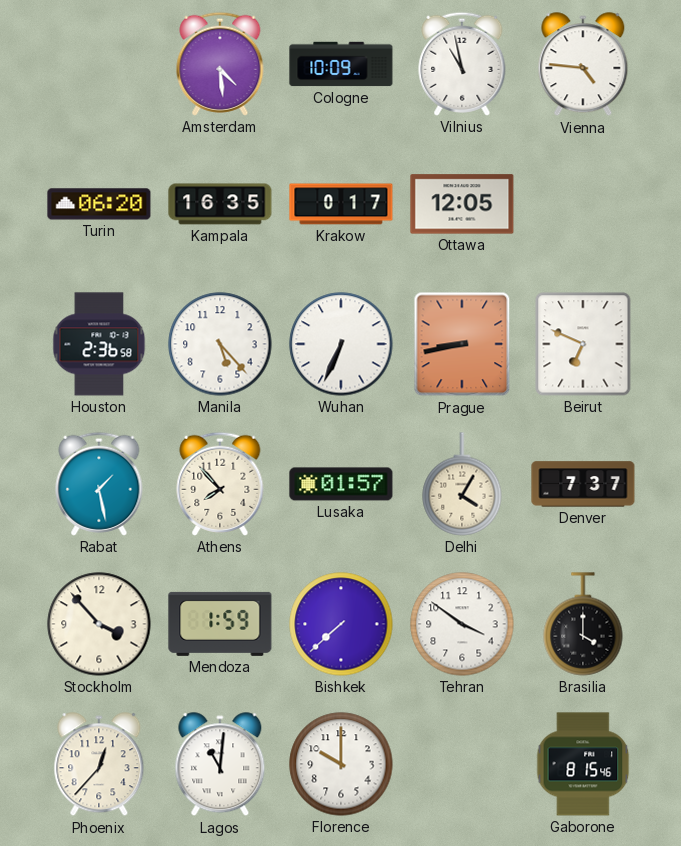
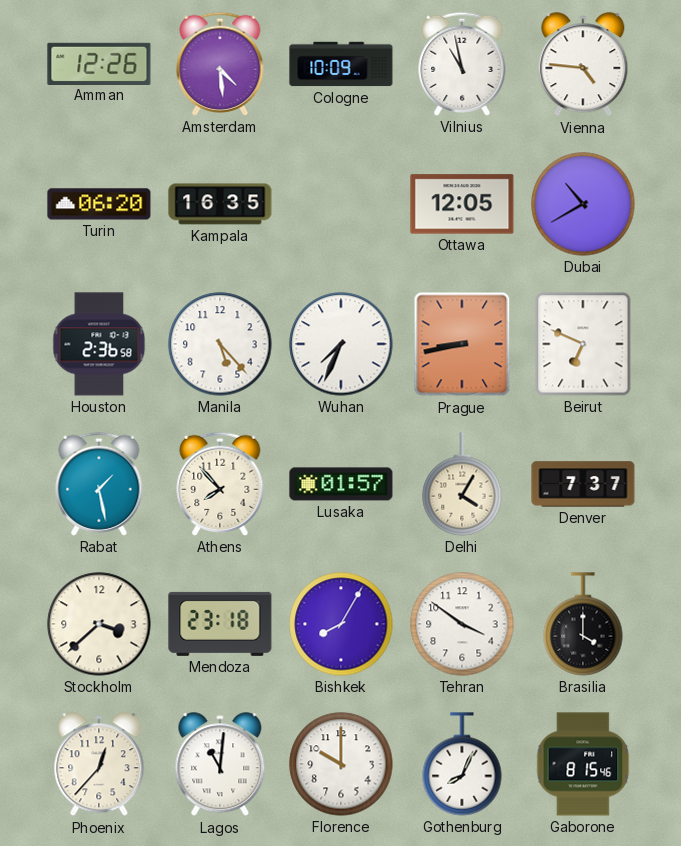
Amman: none -> 12:26
Krakow: 0:17 -> none
Dubai: none -> 10:40
Wuhan: 6:34 -> 7:34
Stockholm: 3:53 -> 3:38
Mendoza: 1:59 -> 23:18
Bishkek: 7:38 -> 8:05
Gothenburg: none -> 8:04
